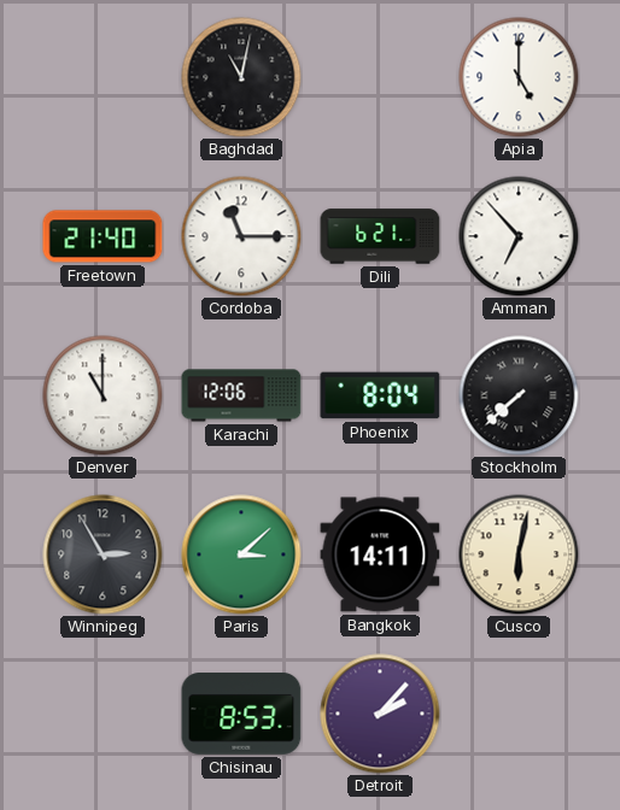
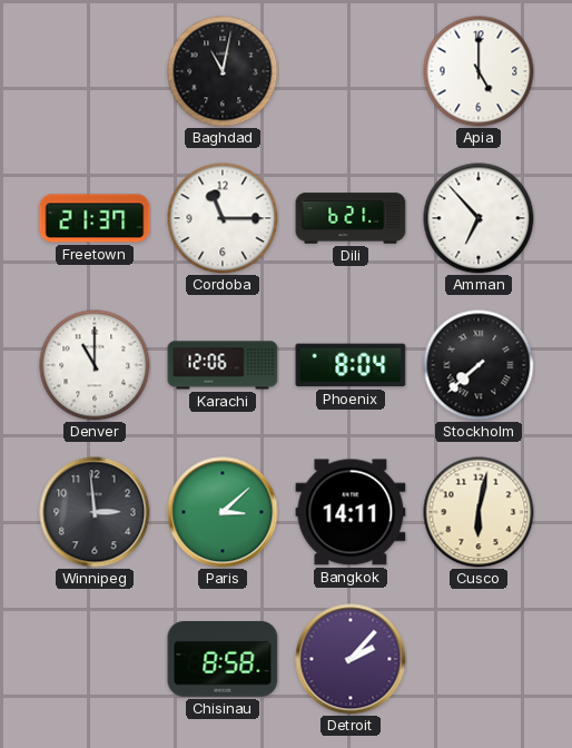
Freetown: 21:40 -> 21:37
Winnipeg: 2:55 -> 2:59
Chisinau: 8:53 -> 8:58
